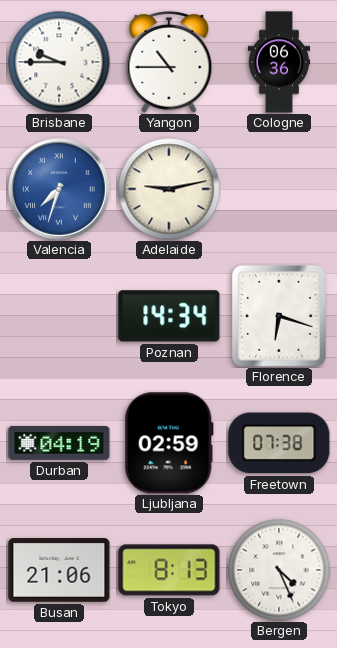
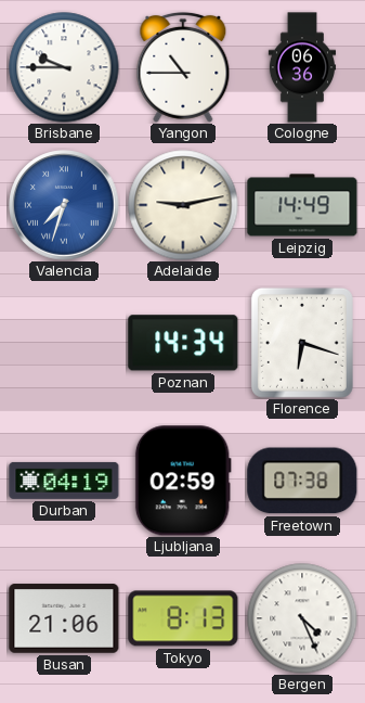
Leipzig: none -> 14:49
